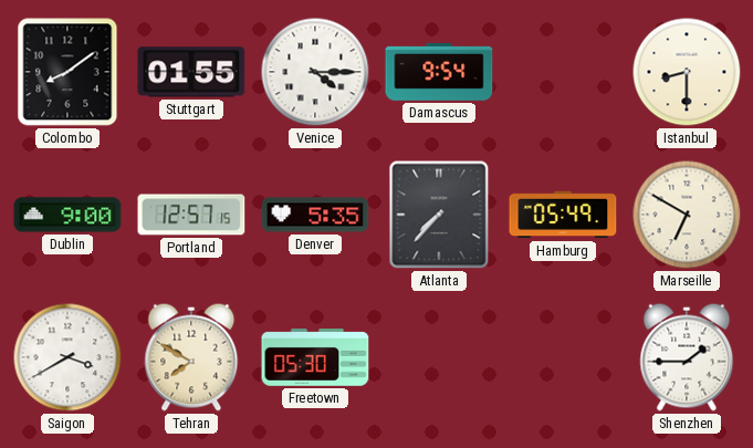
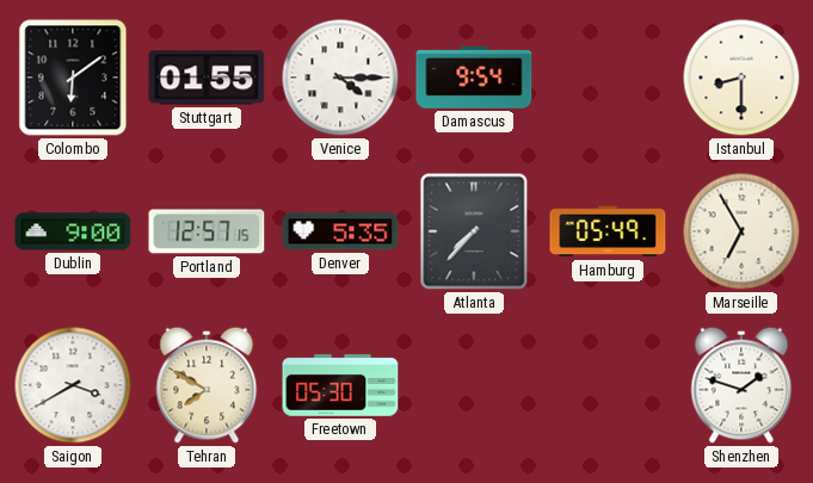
Colombo: 8:09 -> 6:09
Marseille: 6:50 -> 6:55
Shenzhen: 1:45 -> 1:48
